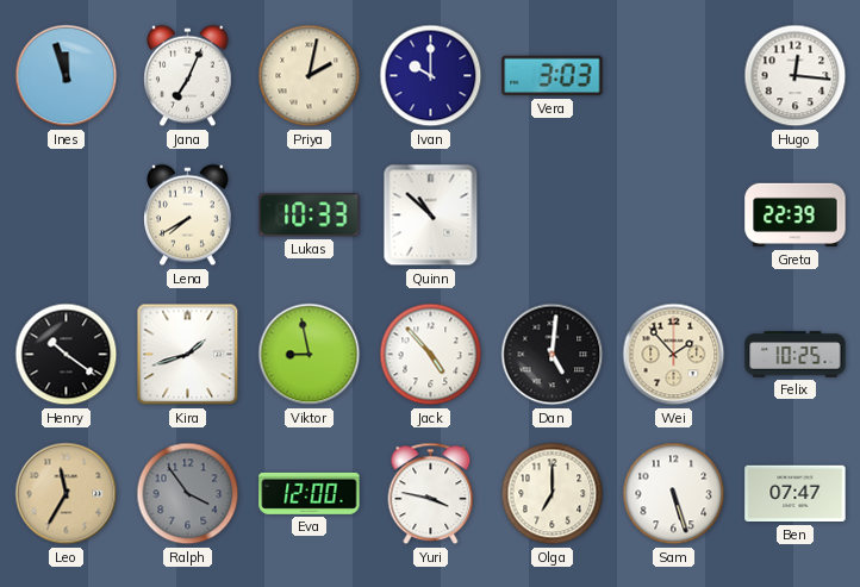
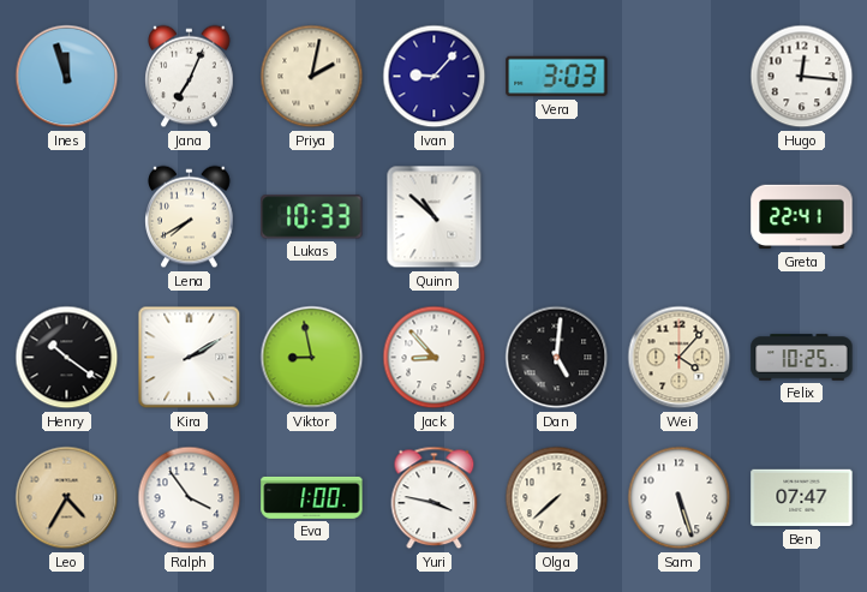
Ivan: 10:00 -> 9:07
Greta: 22:39 -> 22:41
Kira: 1:42 -> 2:10
Jack: 4:53 -> 8:53
Wei: 1:53 -> 4:07
Leo: 11:35 -> 4:35
Ralph dial: grey -> white
Eva: 12:00 -> 1:00
Olga: 7:00 -> 7:38
